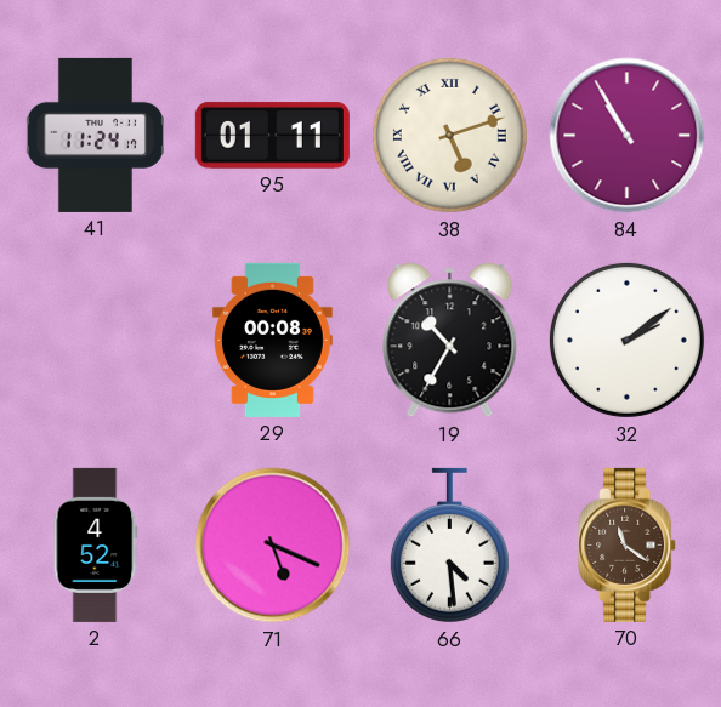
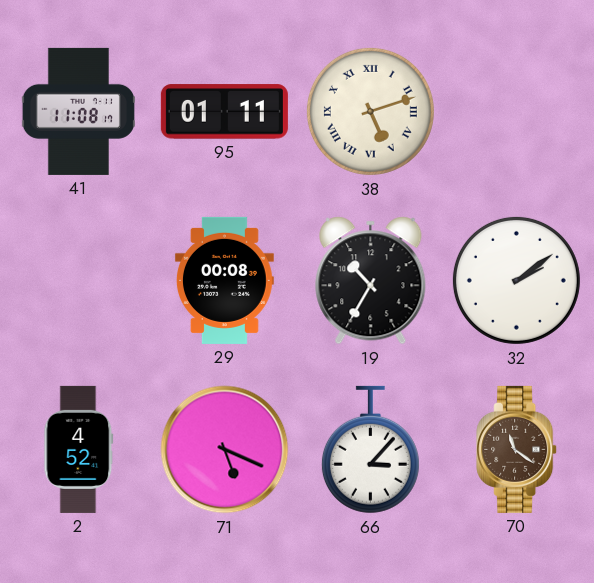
41: 11:24 -> 11:08
84: 10:55 -> none
66: 4:29 -> 3:07
